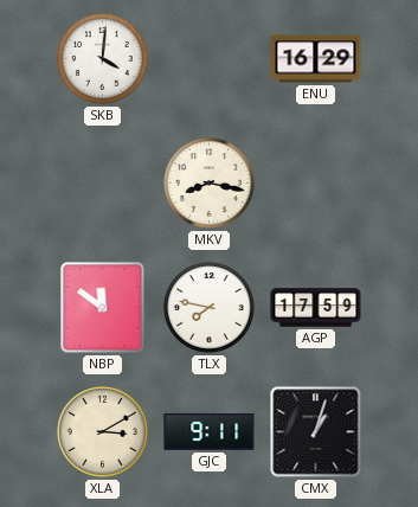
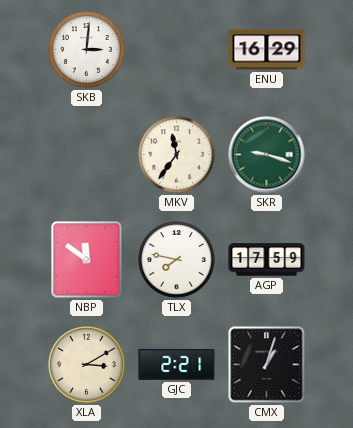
SKB: 4:01 -> 3:01
MKV: 8:17 -> 11:36
SKR: none -> 9:18
GJC: 9:11 -> 2:21
